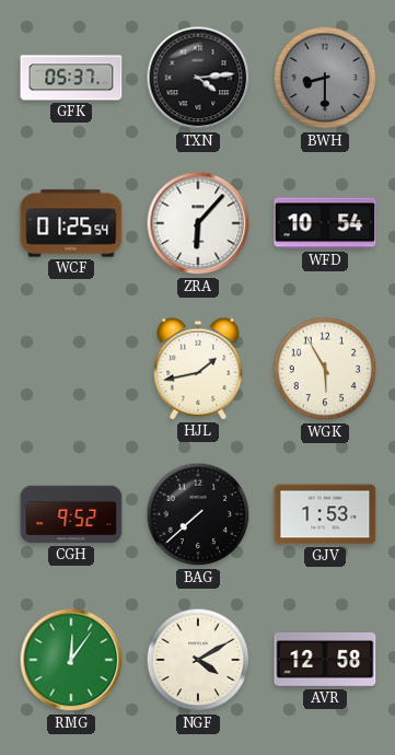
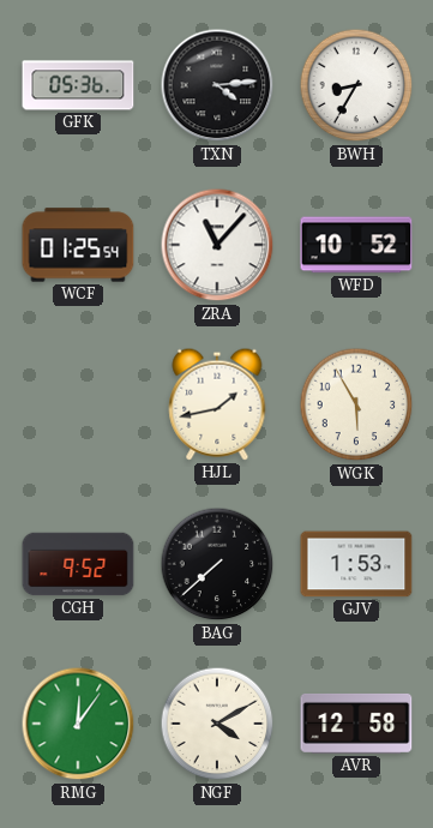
GFK: 05:37 -> 05:36
BWH: 8:30 -> 8:35
BWH dial: grey -> white
ZRA: 6:07 -> 11:07
WFD: 10:54 -> 10:52
